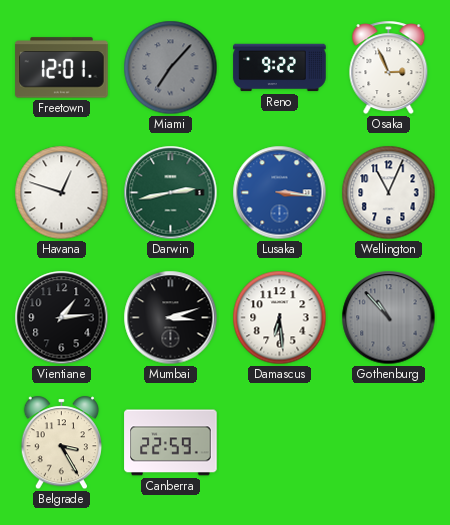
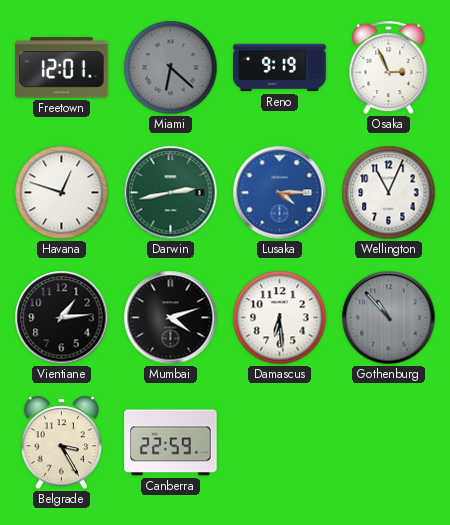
Miami: 7:07 -> 6:22
Reno: 9:22 -> 9:19
Lusaka: 3:16 -> 4:15
Mumbai: 3:12 -> 4:12
